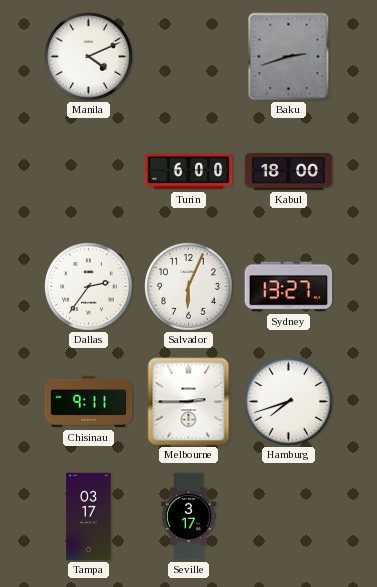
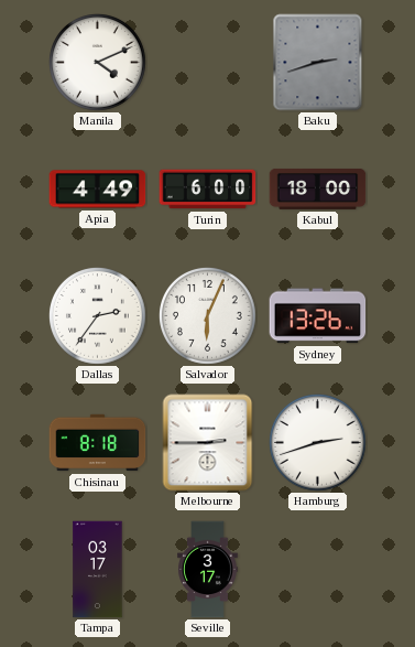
Apia: none -> 4:49
Sydney: 13:27 -> 13:26
Chisinau: 9:11 -> 8:18
Hamburg: 7:42 -> 2:42
